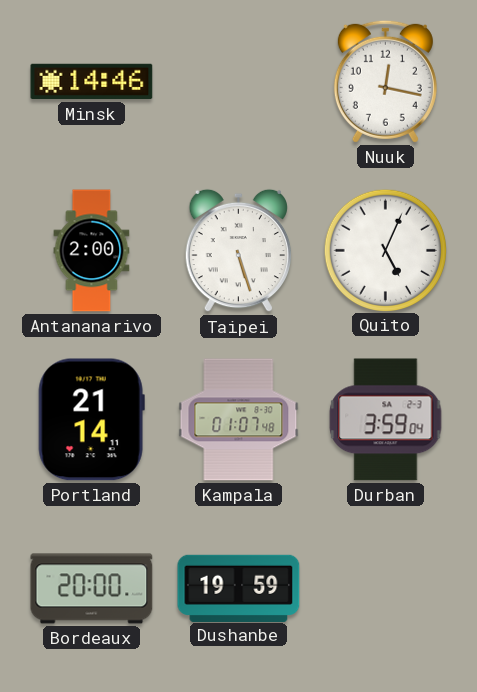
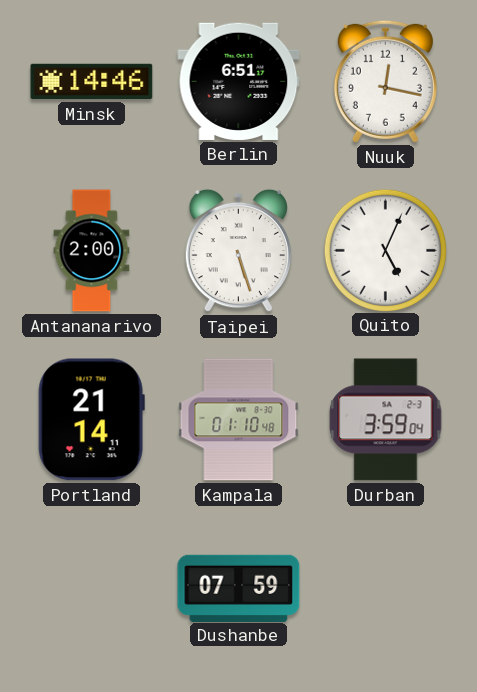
Berlin: none -> 6:51
Kampala: 01:07 -> 01:10
Bordeaux: 20:00 -> none
Dushanbe: 19:59 -> 07:59
